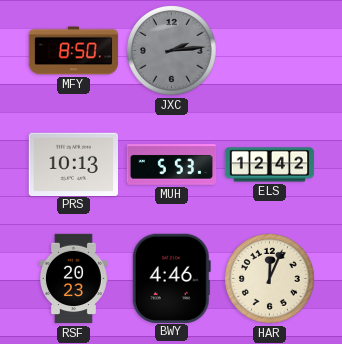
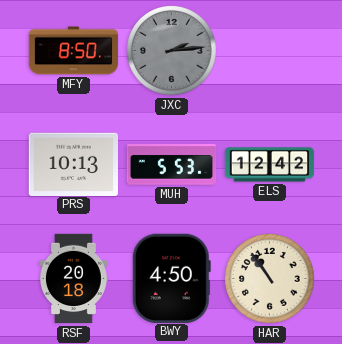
RSF: 20:23 -> 20:18
BWY: 4:46 -> 4:50
HAR: 12:04 -> 10:54
